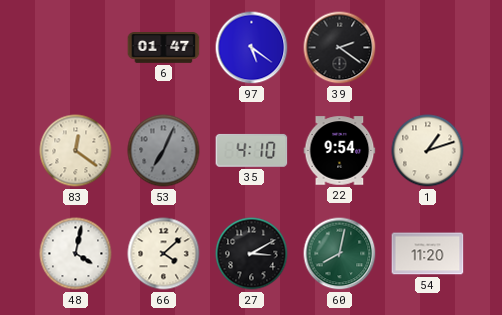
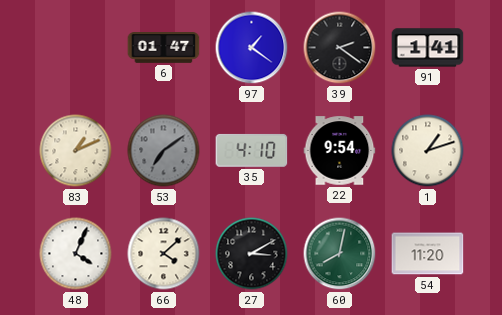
97: 5:21 -> 1:21
91: none -> 1:41
83: 12:21 -> 1:11
53: 7:04 -> 7:09
48: 4:02 -> 4:04
